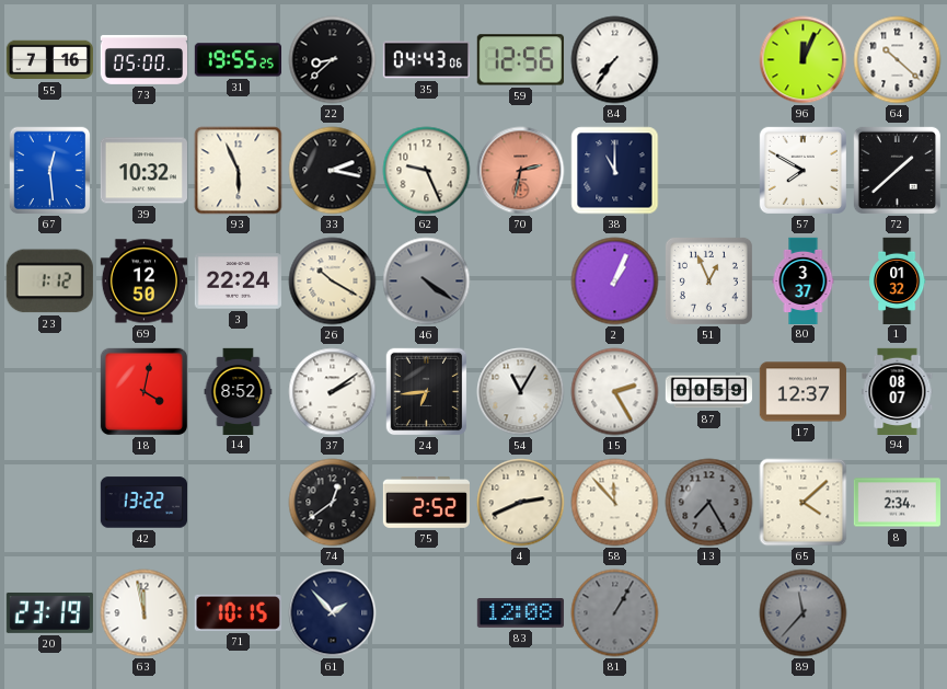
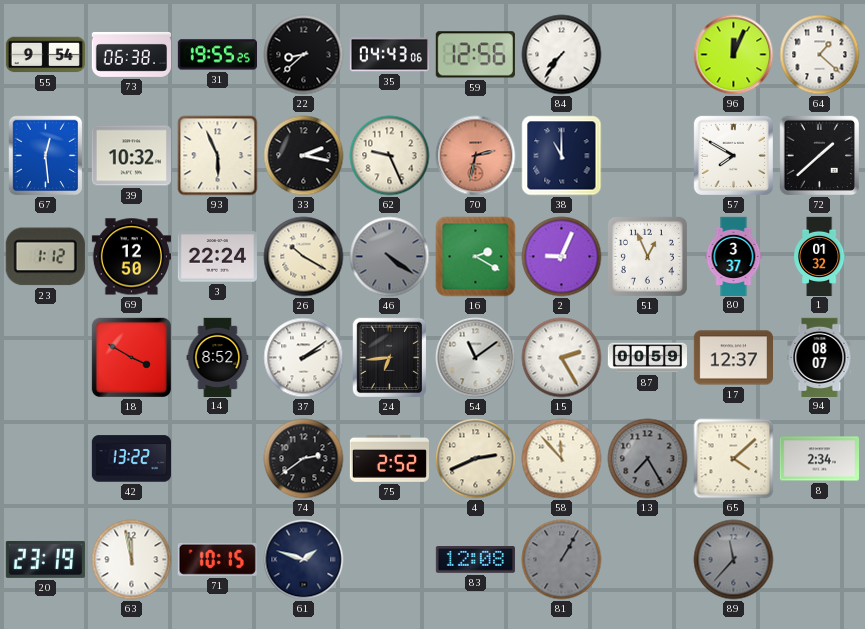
55: 7:16 -> 9:54
73: 05:00 -> 06:38
64: 10:22 -> 1:22
16: none -> 2:20
2: 1:04 -> 9:04
18: 4:02 -> 3:50
54: 11:05 -> 11:09
74: 12:39 -> 2:39
61: 1:53 -> 1:48
